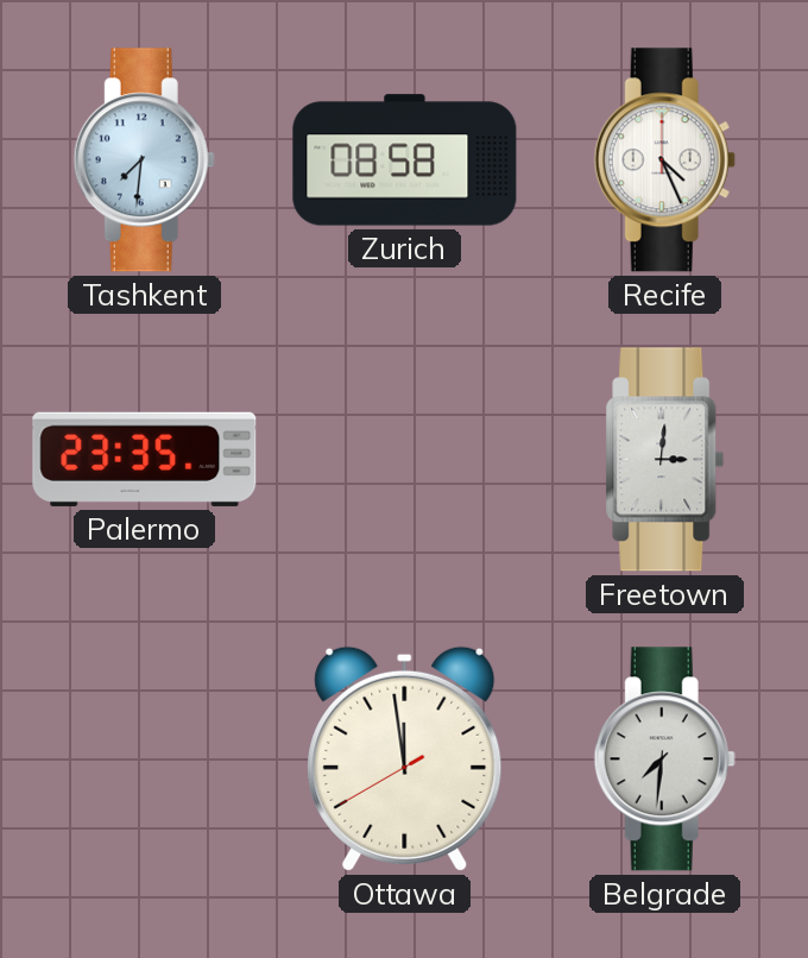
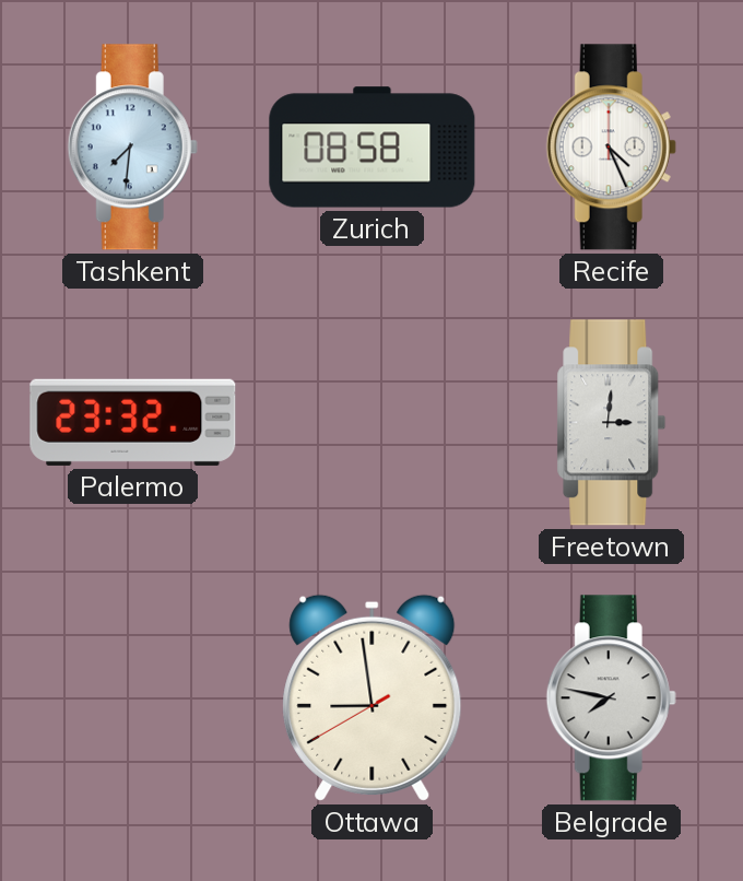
Palermo: 23:35 -> 23:32
Ottawa: 11:58 -> 8:58
Belgrade: 7:31 -> 7:47
